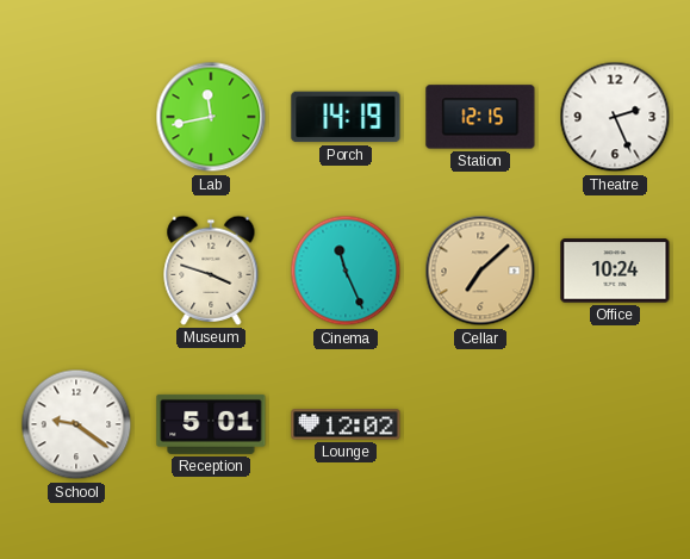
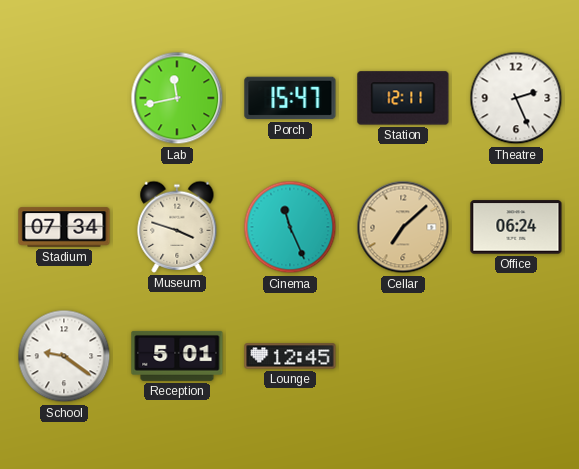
Porch: 14:19 -> 15:47
Station: 12:15 -> 12:11
Stadium: none -> 07:34
Office: 10:24 -> 06:24
Lounge: 12:02 -> 12:45
